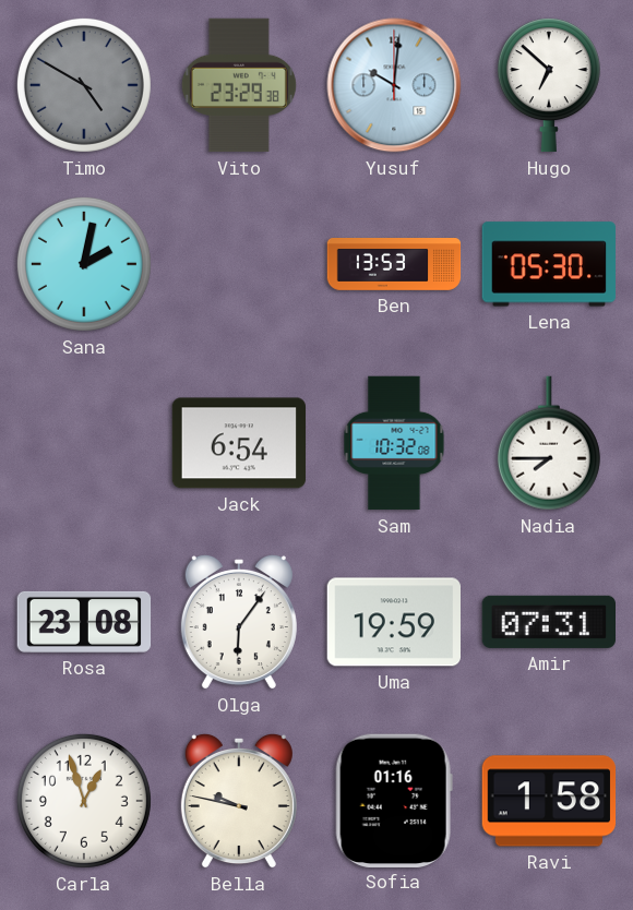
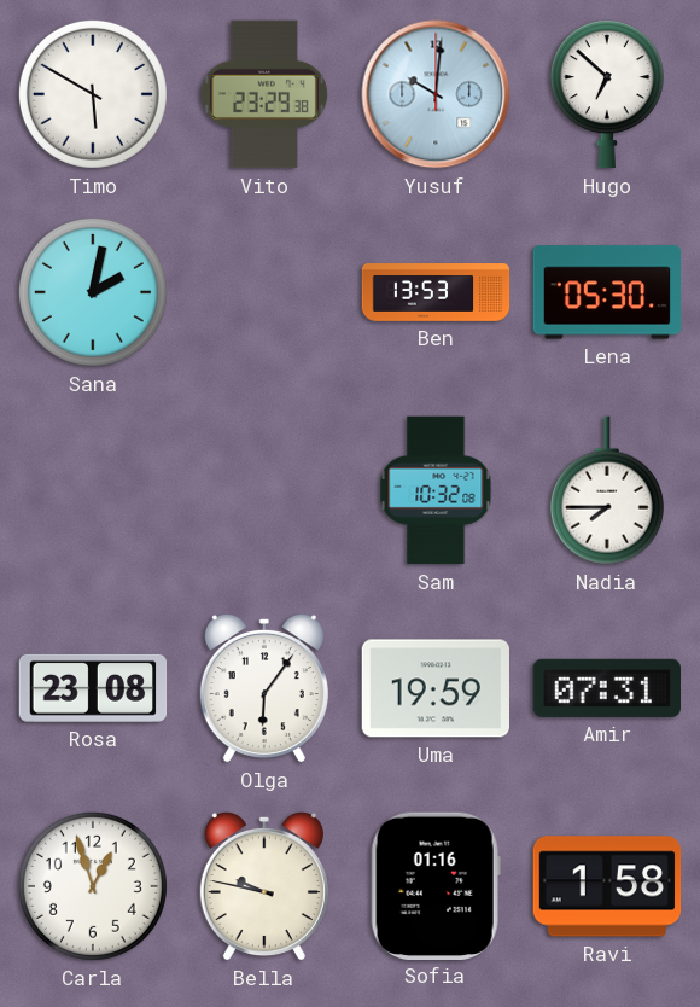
Timo: 4:50 -> 5:50
Timo dial: grey -> white
Jack: 6:54 -> none
